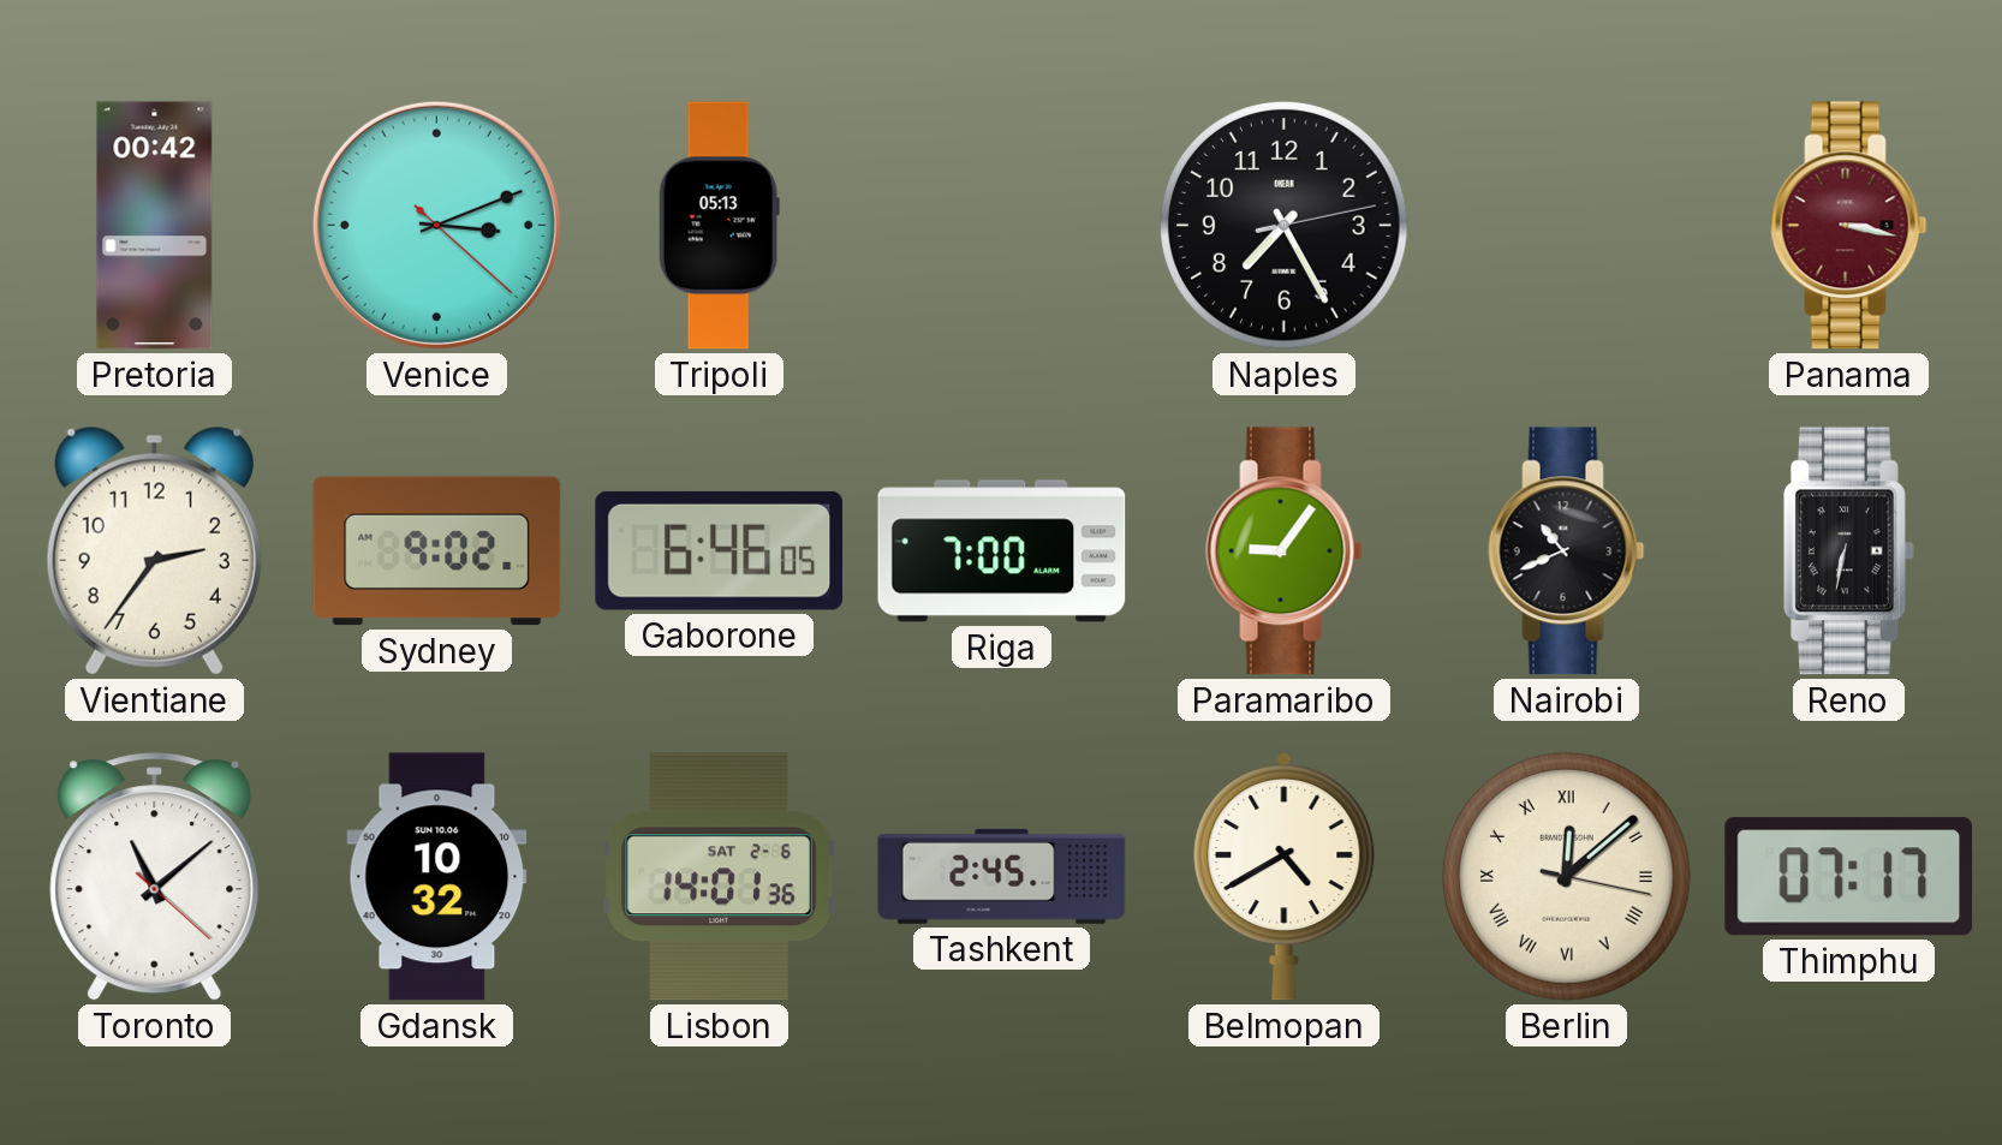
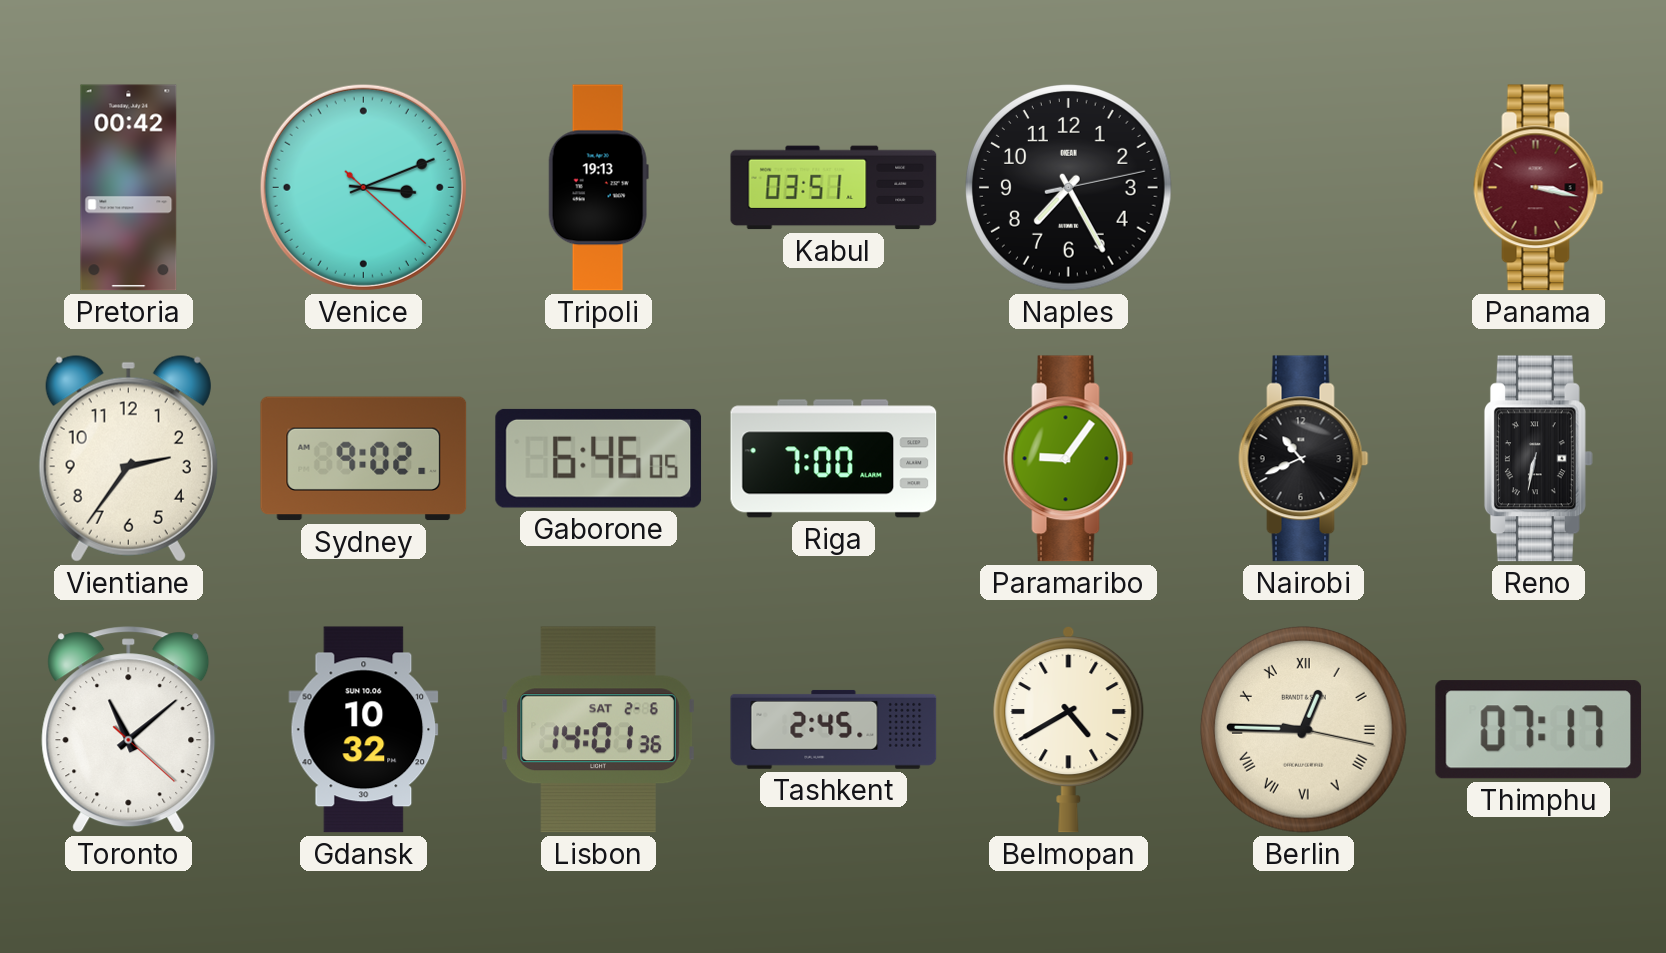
Tripoli: 05:13 -> 19:13
Kabul: none -> 03:51
Berlin: 12:08 -> 12:45
